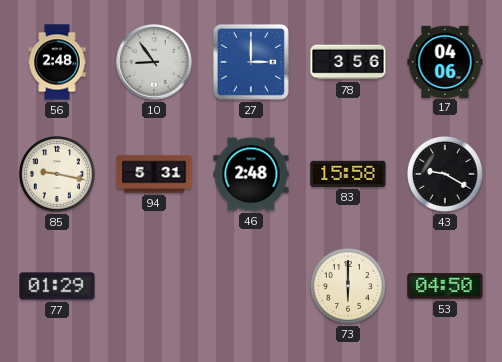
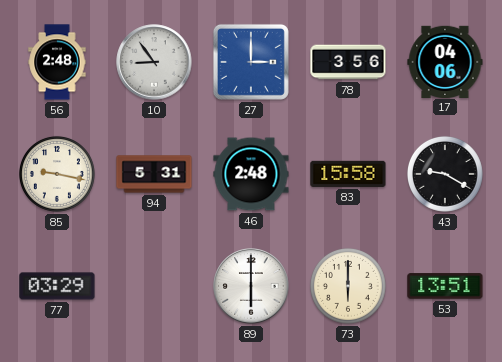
77: 01:29 -> 03:29
89: none -> 6:00
53: 04:50 -> 13:51
